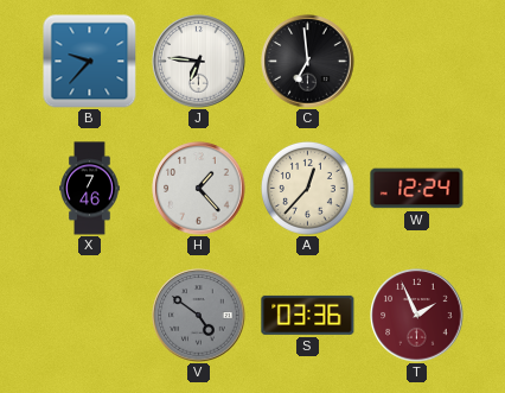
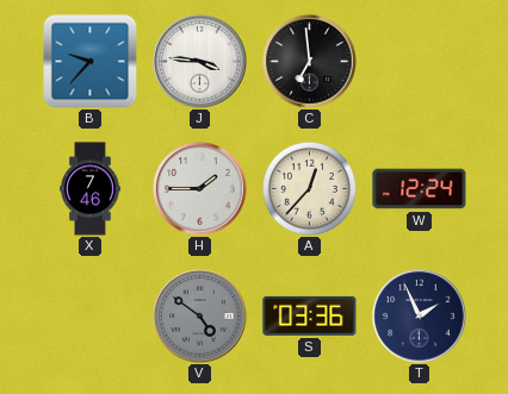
J: 6:46 -> 3:46
H: 1:23 -> 1:45
T dial: burgundy -> navy
